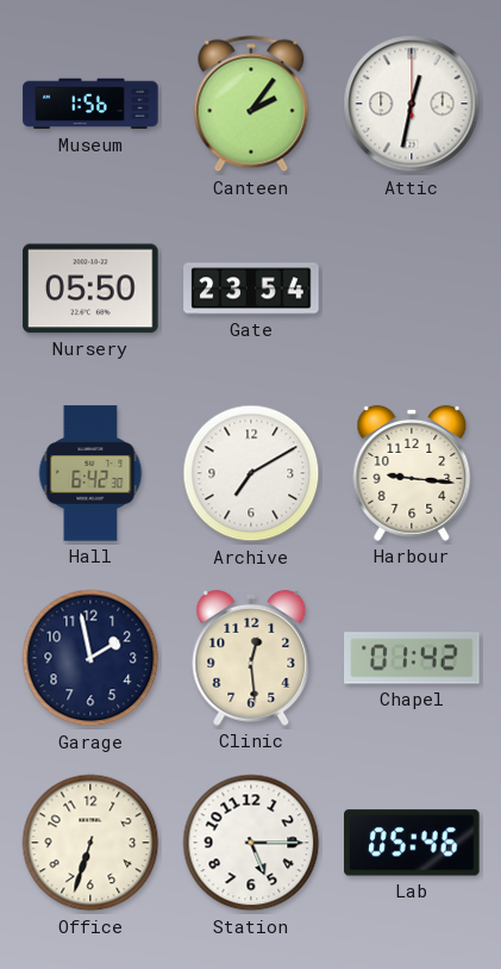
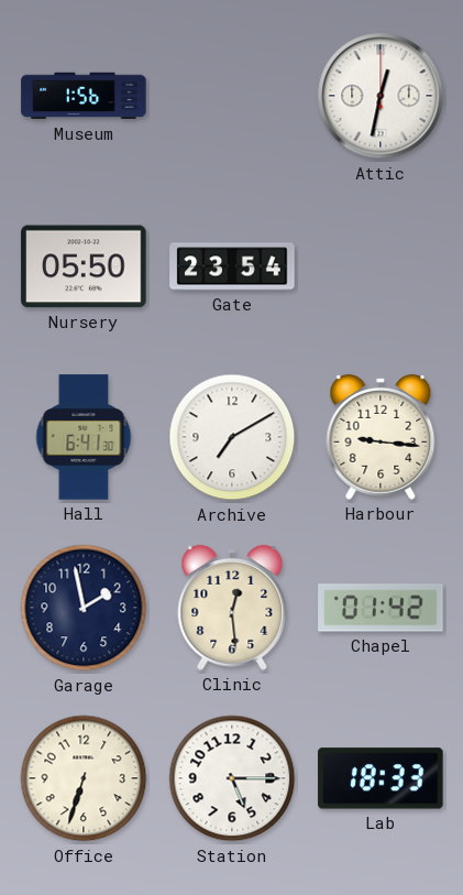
Canteen: 2:06 -> none
Hall: 6:42 -> 6:41
Lab: 05:46 -> 18:33
